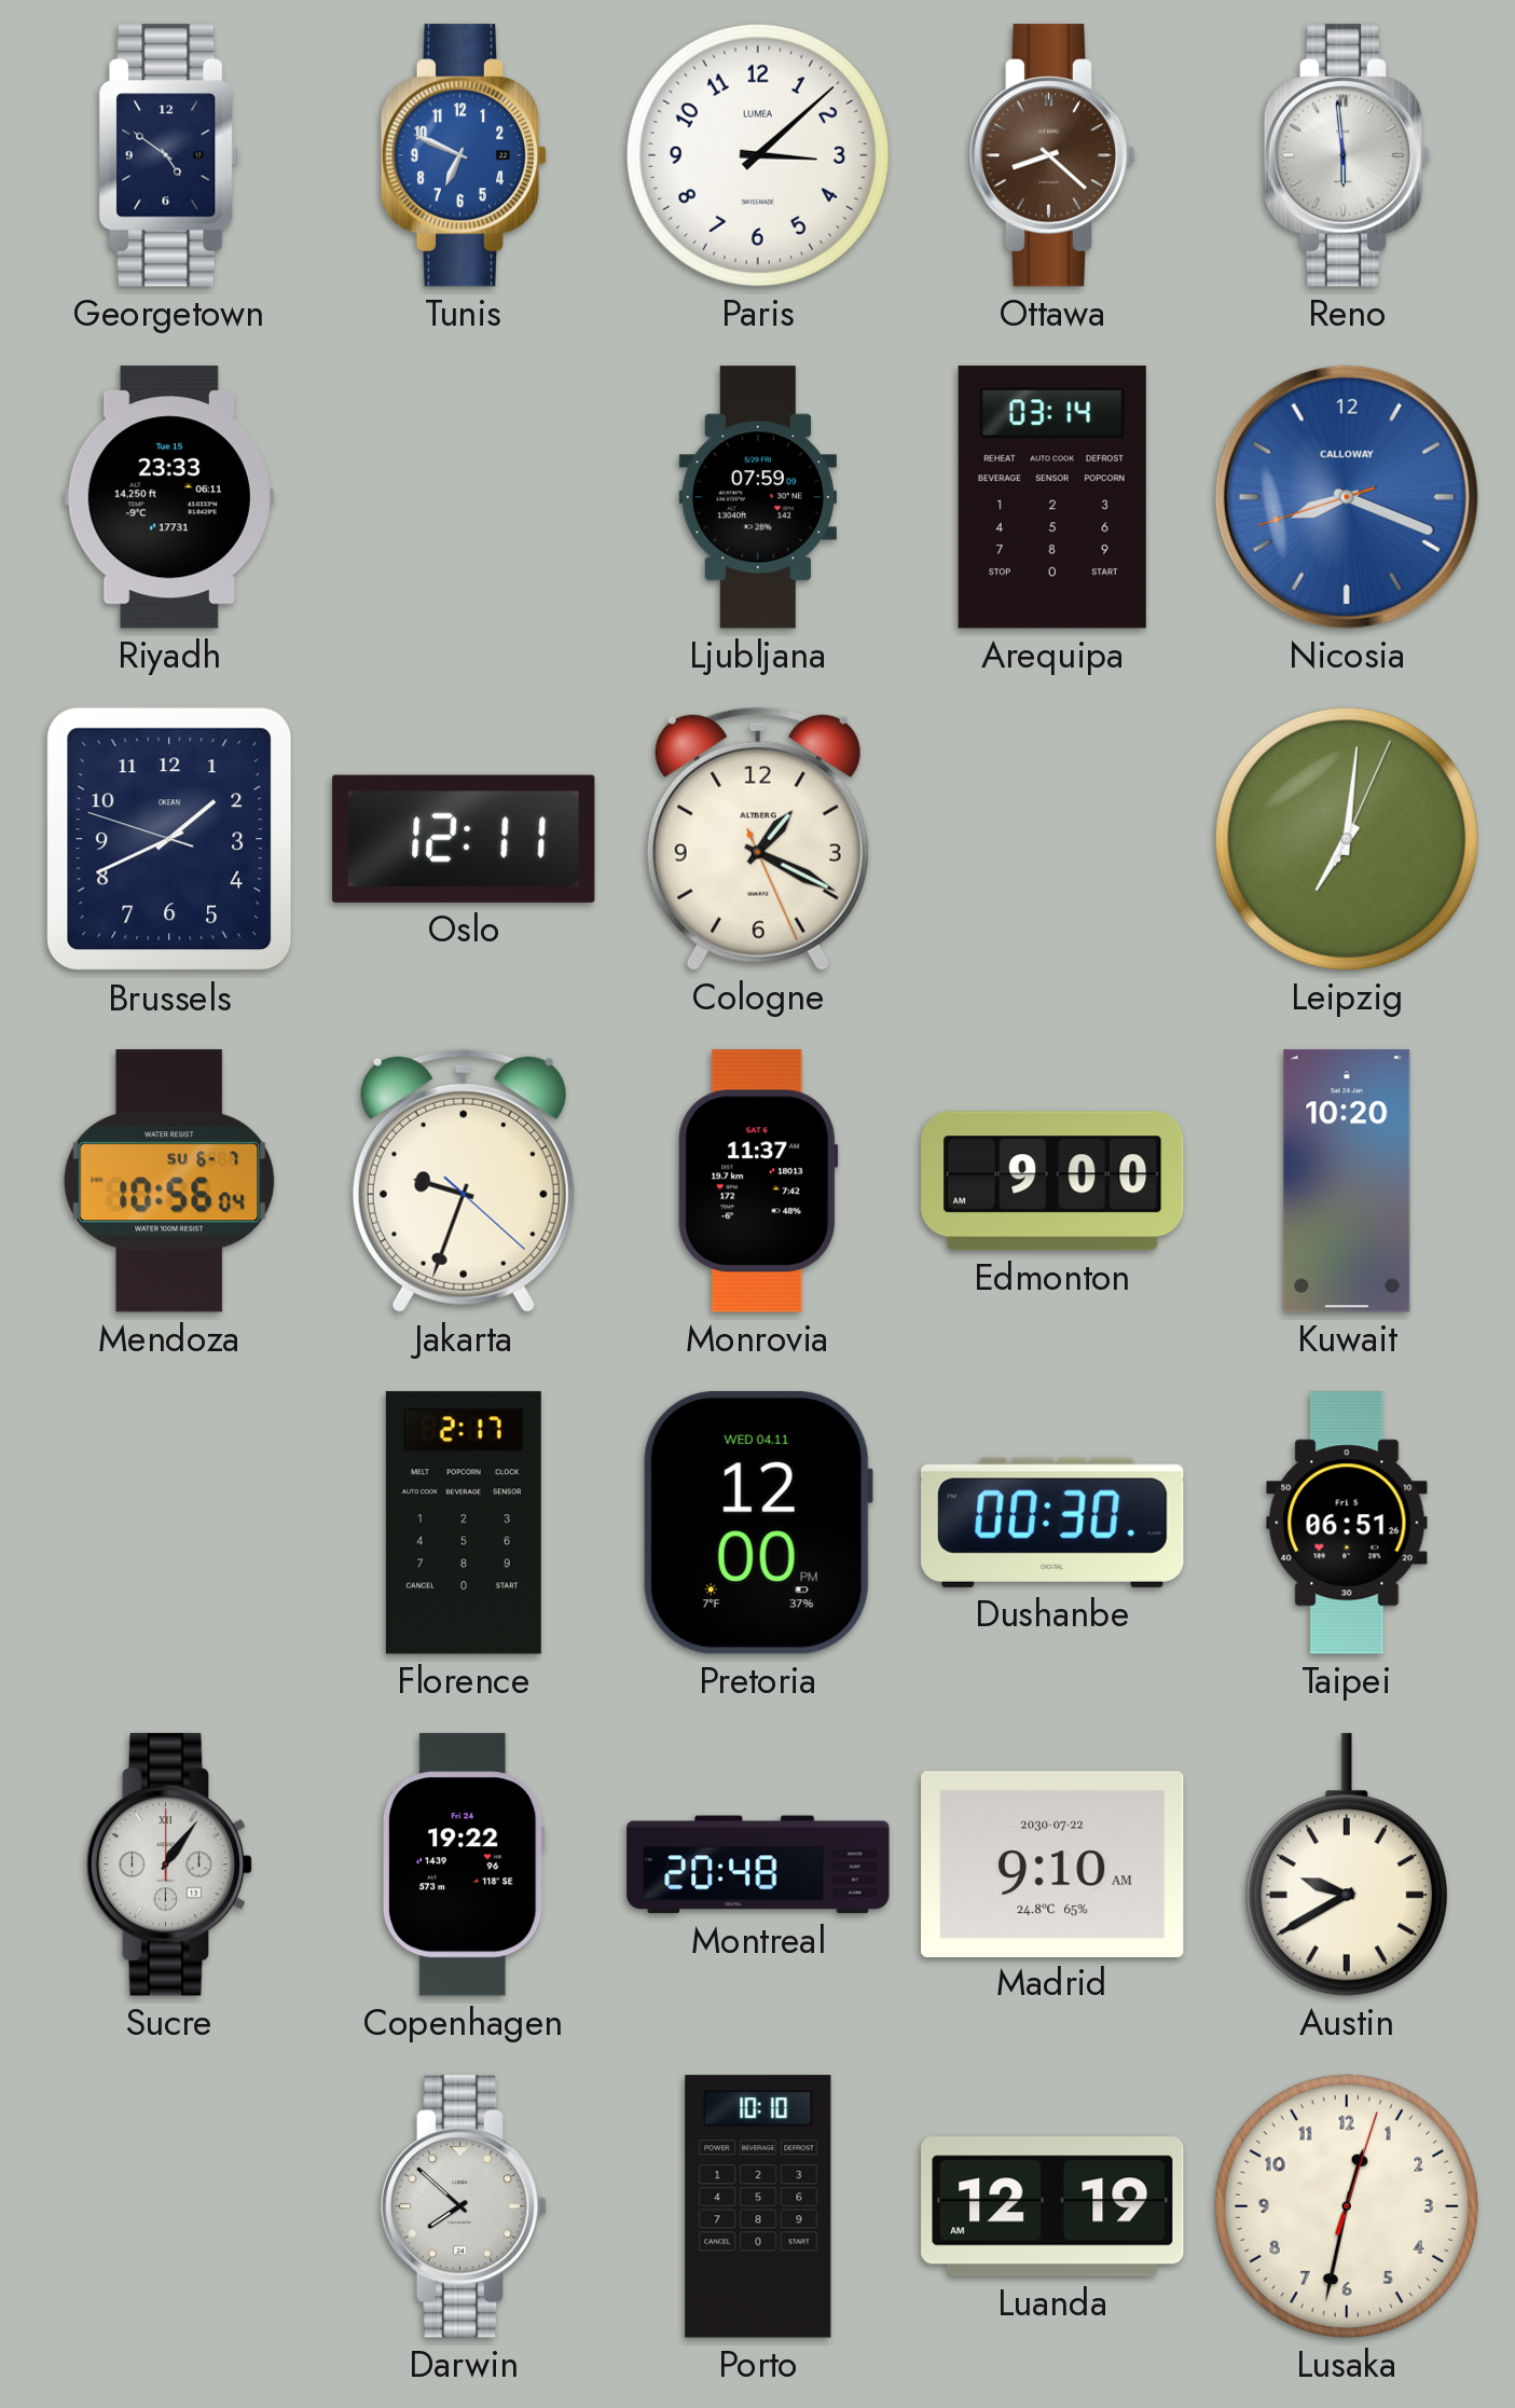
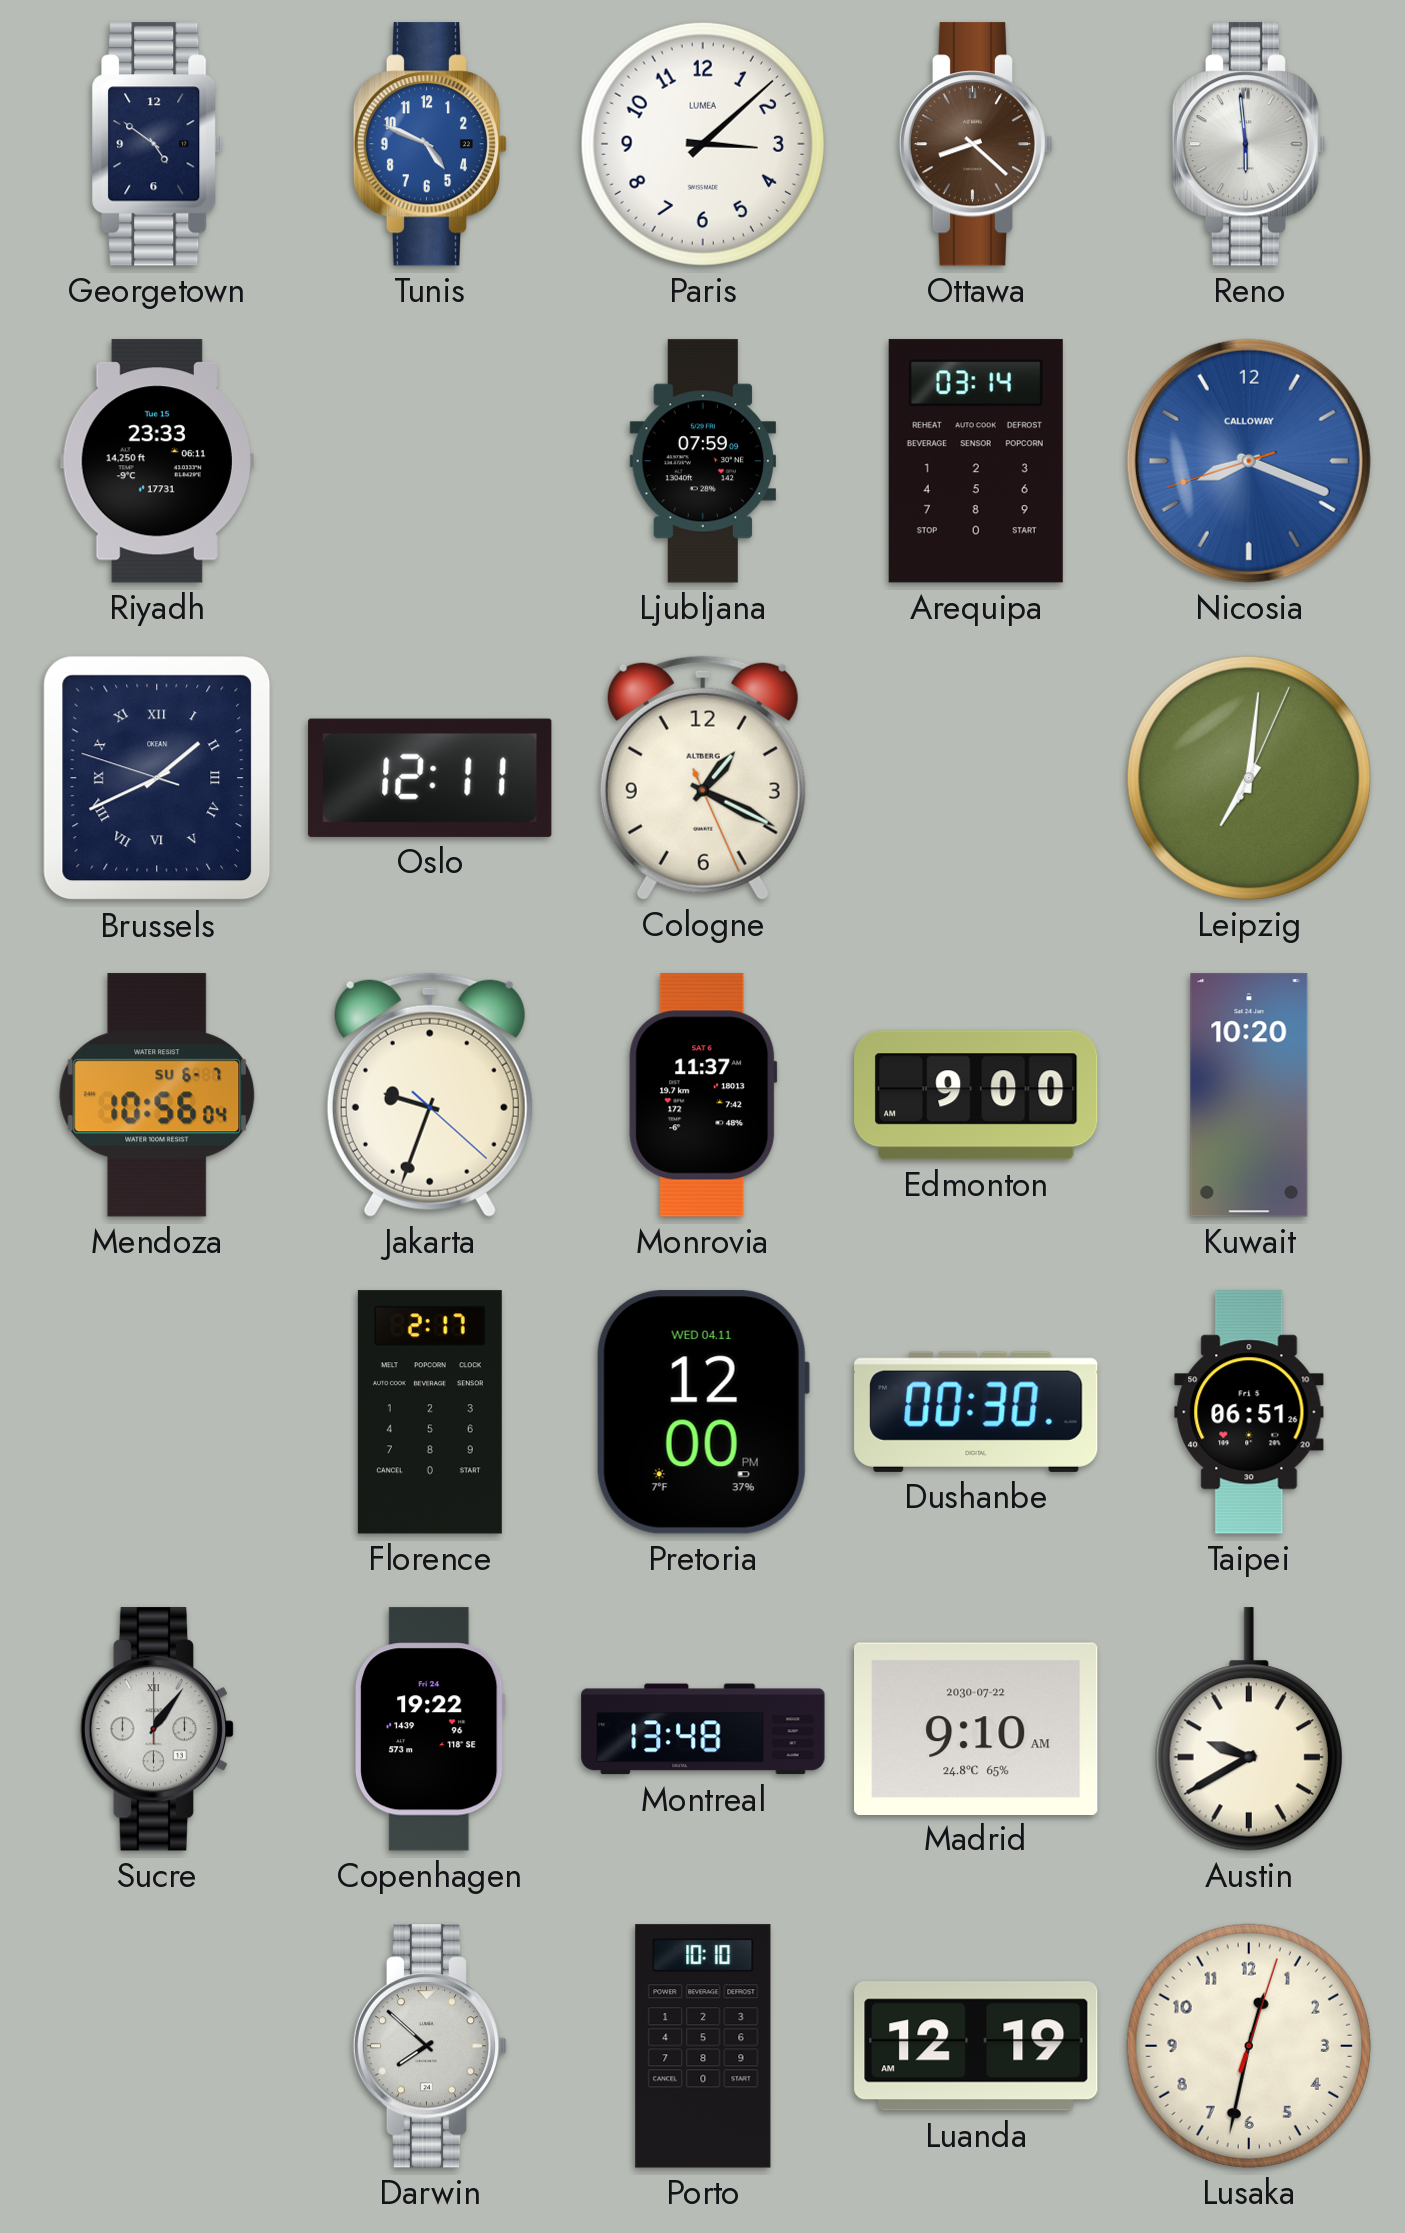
Tunis: 6:49 -> 4:49
Brussels numerals: Arabic -> Roman
Montreal: 20:48 -> 13:48
